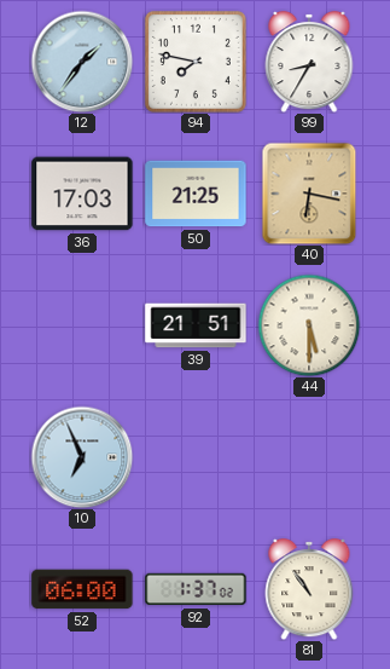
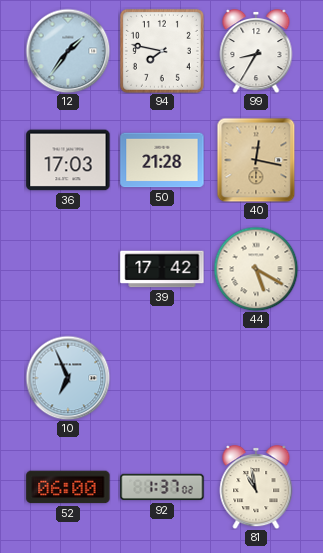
50: 21:25 -> 21:28
40: 6:17 -> 12:17
39: 21:51 -> 17:42
44: 5:30 -> 5:20
81: 10:54 -> 10:58
